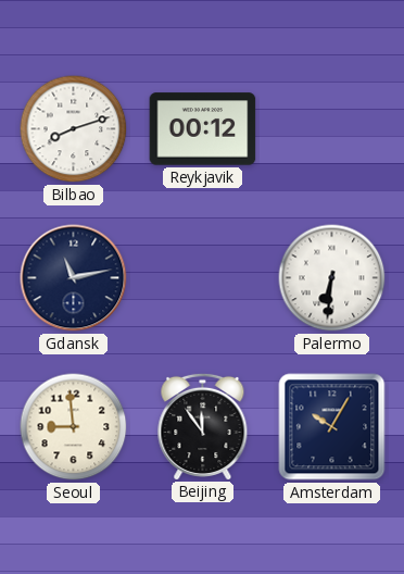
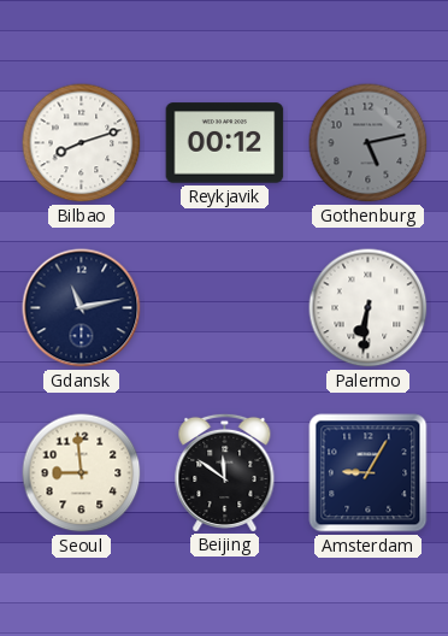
Gothenburg: none -> 5:13
Beijing: 11:54 -> 11:51
Amsterdam: 10:05 -> 9:05
